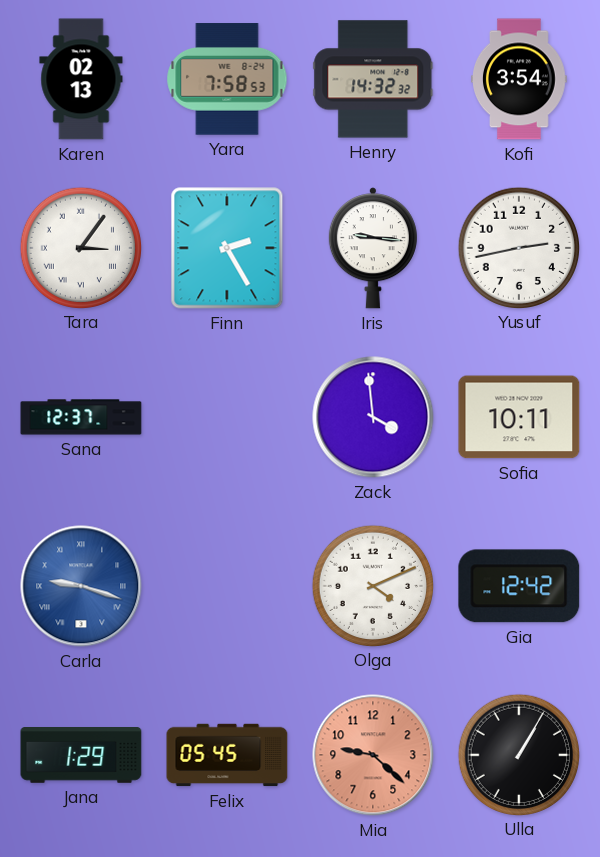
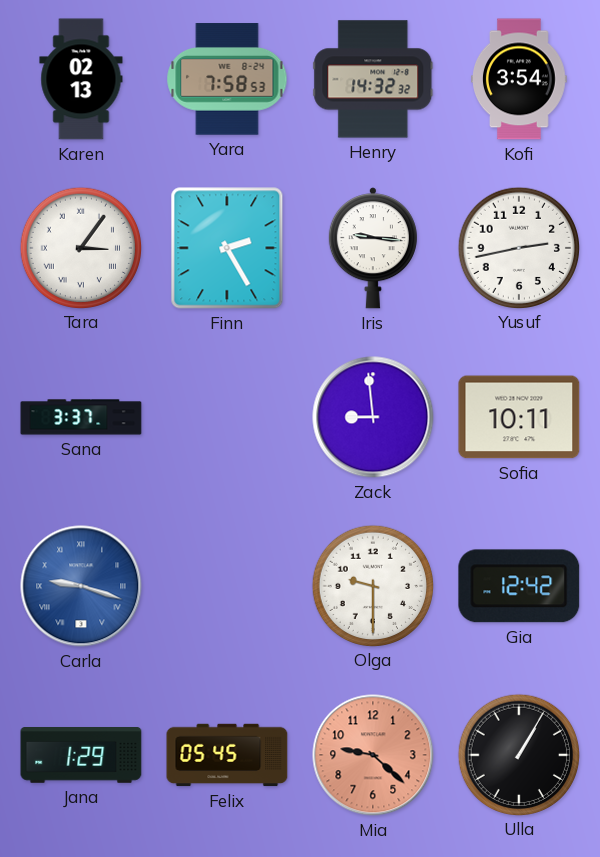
Sana: 12:37 -> 3:37
Zack: 3:59 -> 8:59
Olga: 4:11 -> 9:30
